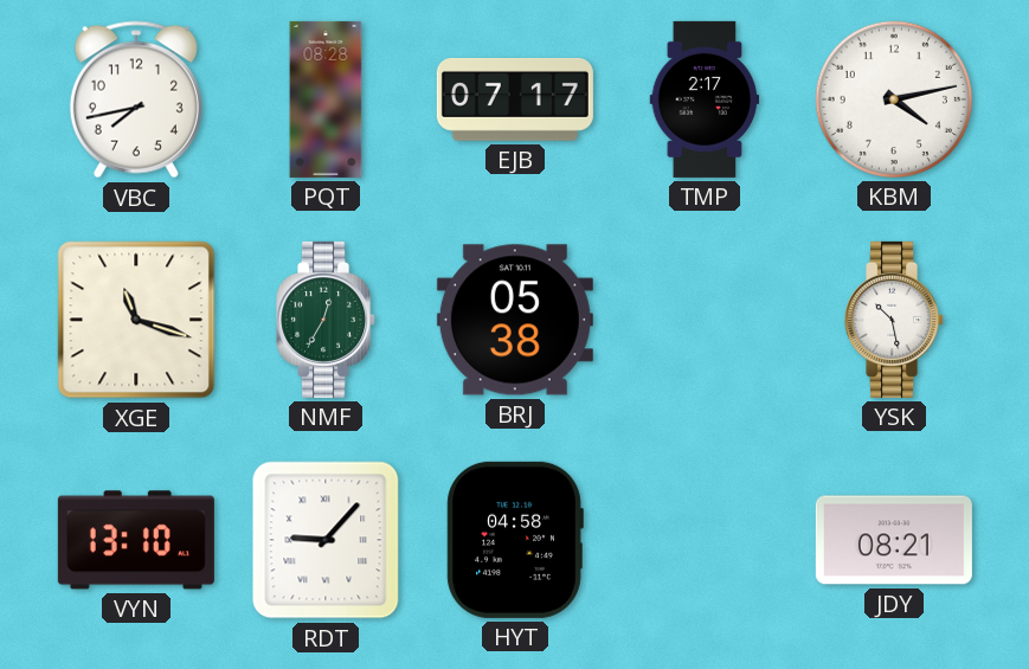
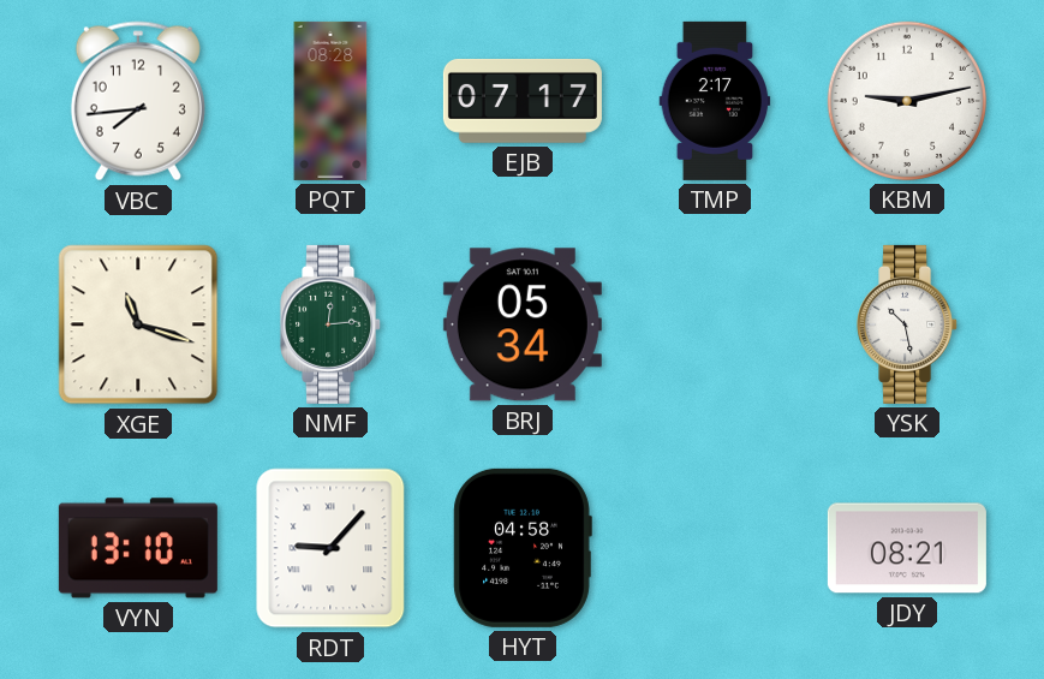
VBC: 7:43 -> 7:44
KBM: 4:13 -> 9:13
NMF: 12:35 -> 12:14
BRJ: 05:38 -> 05:34
